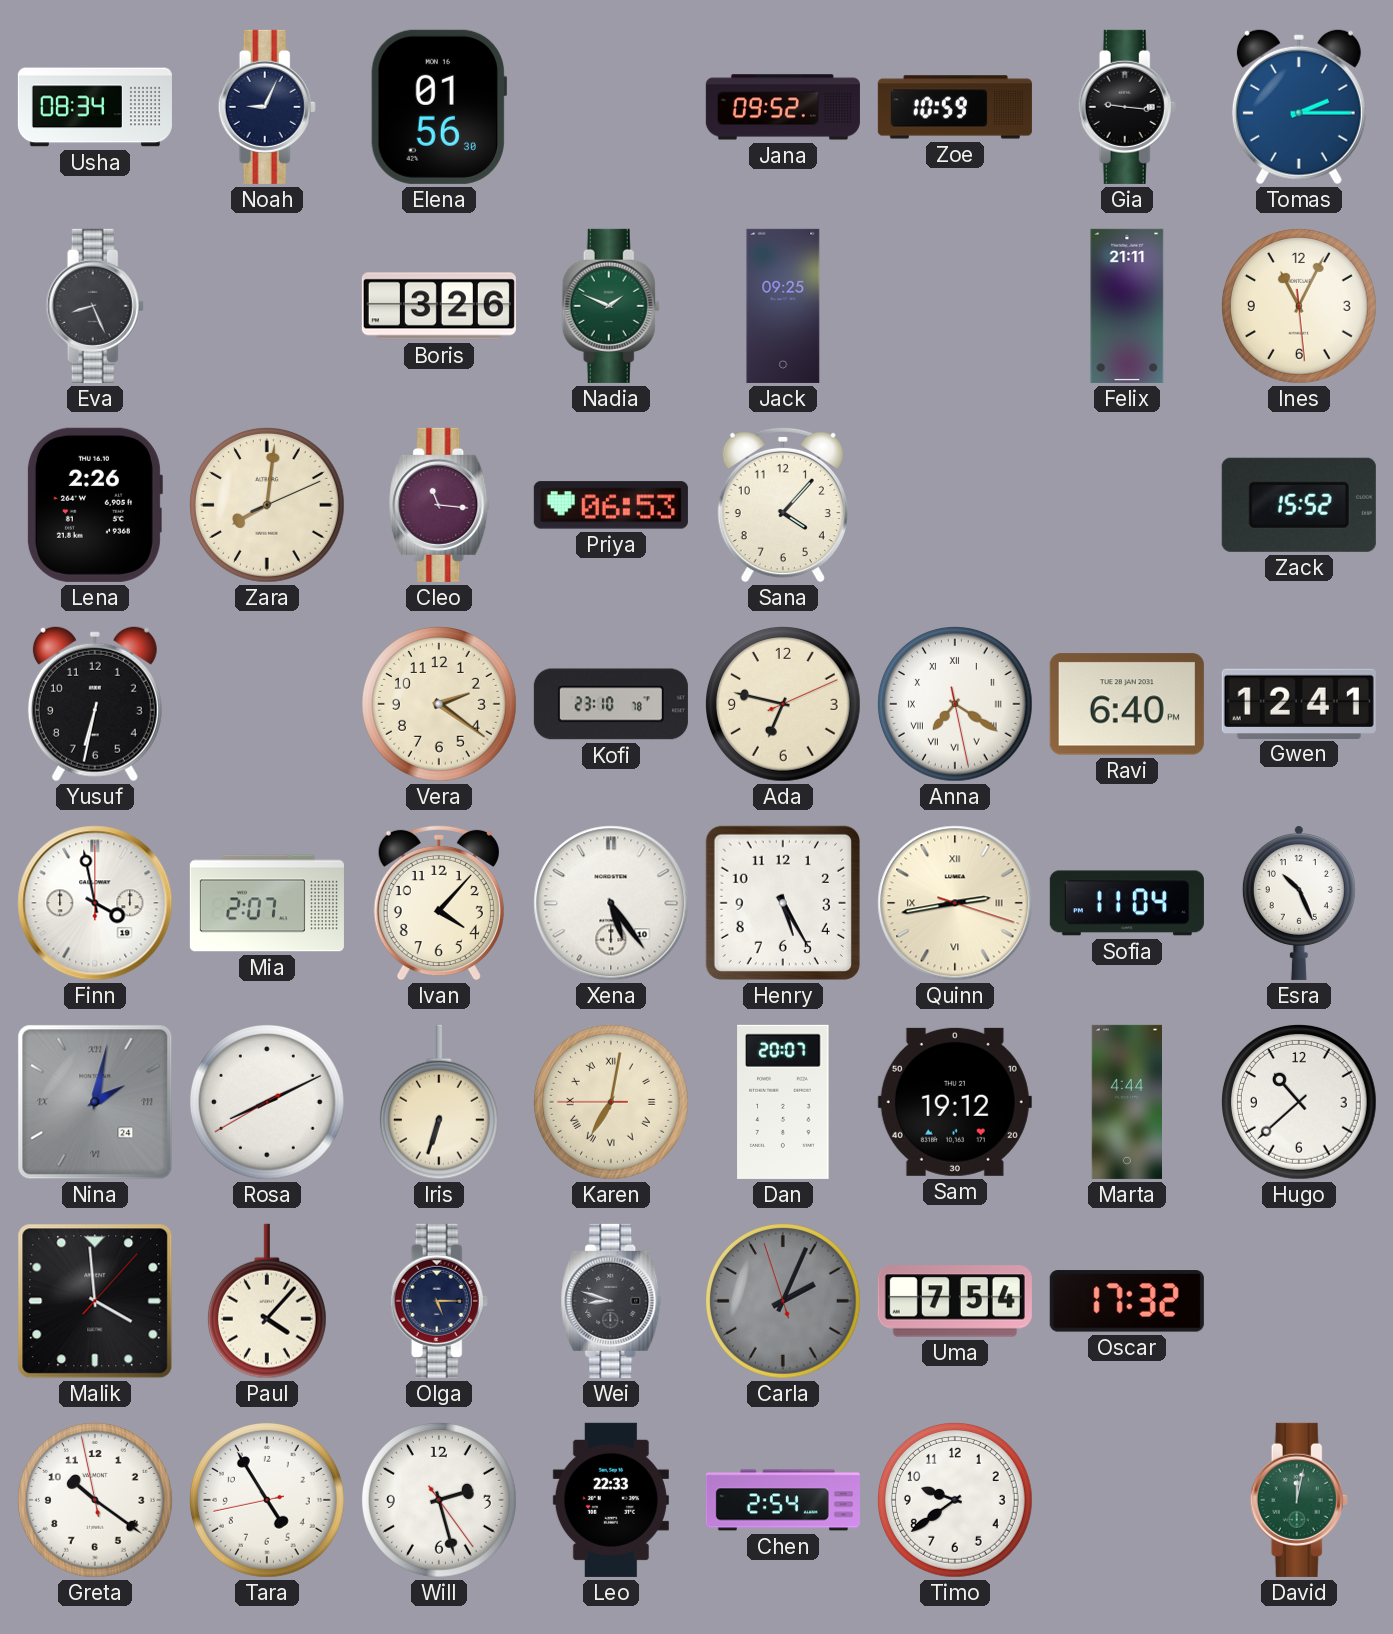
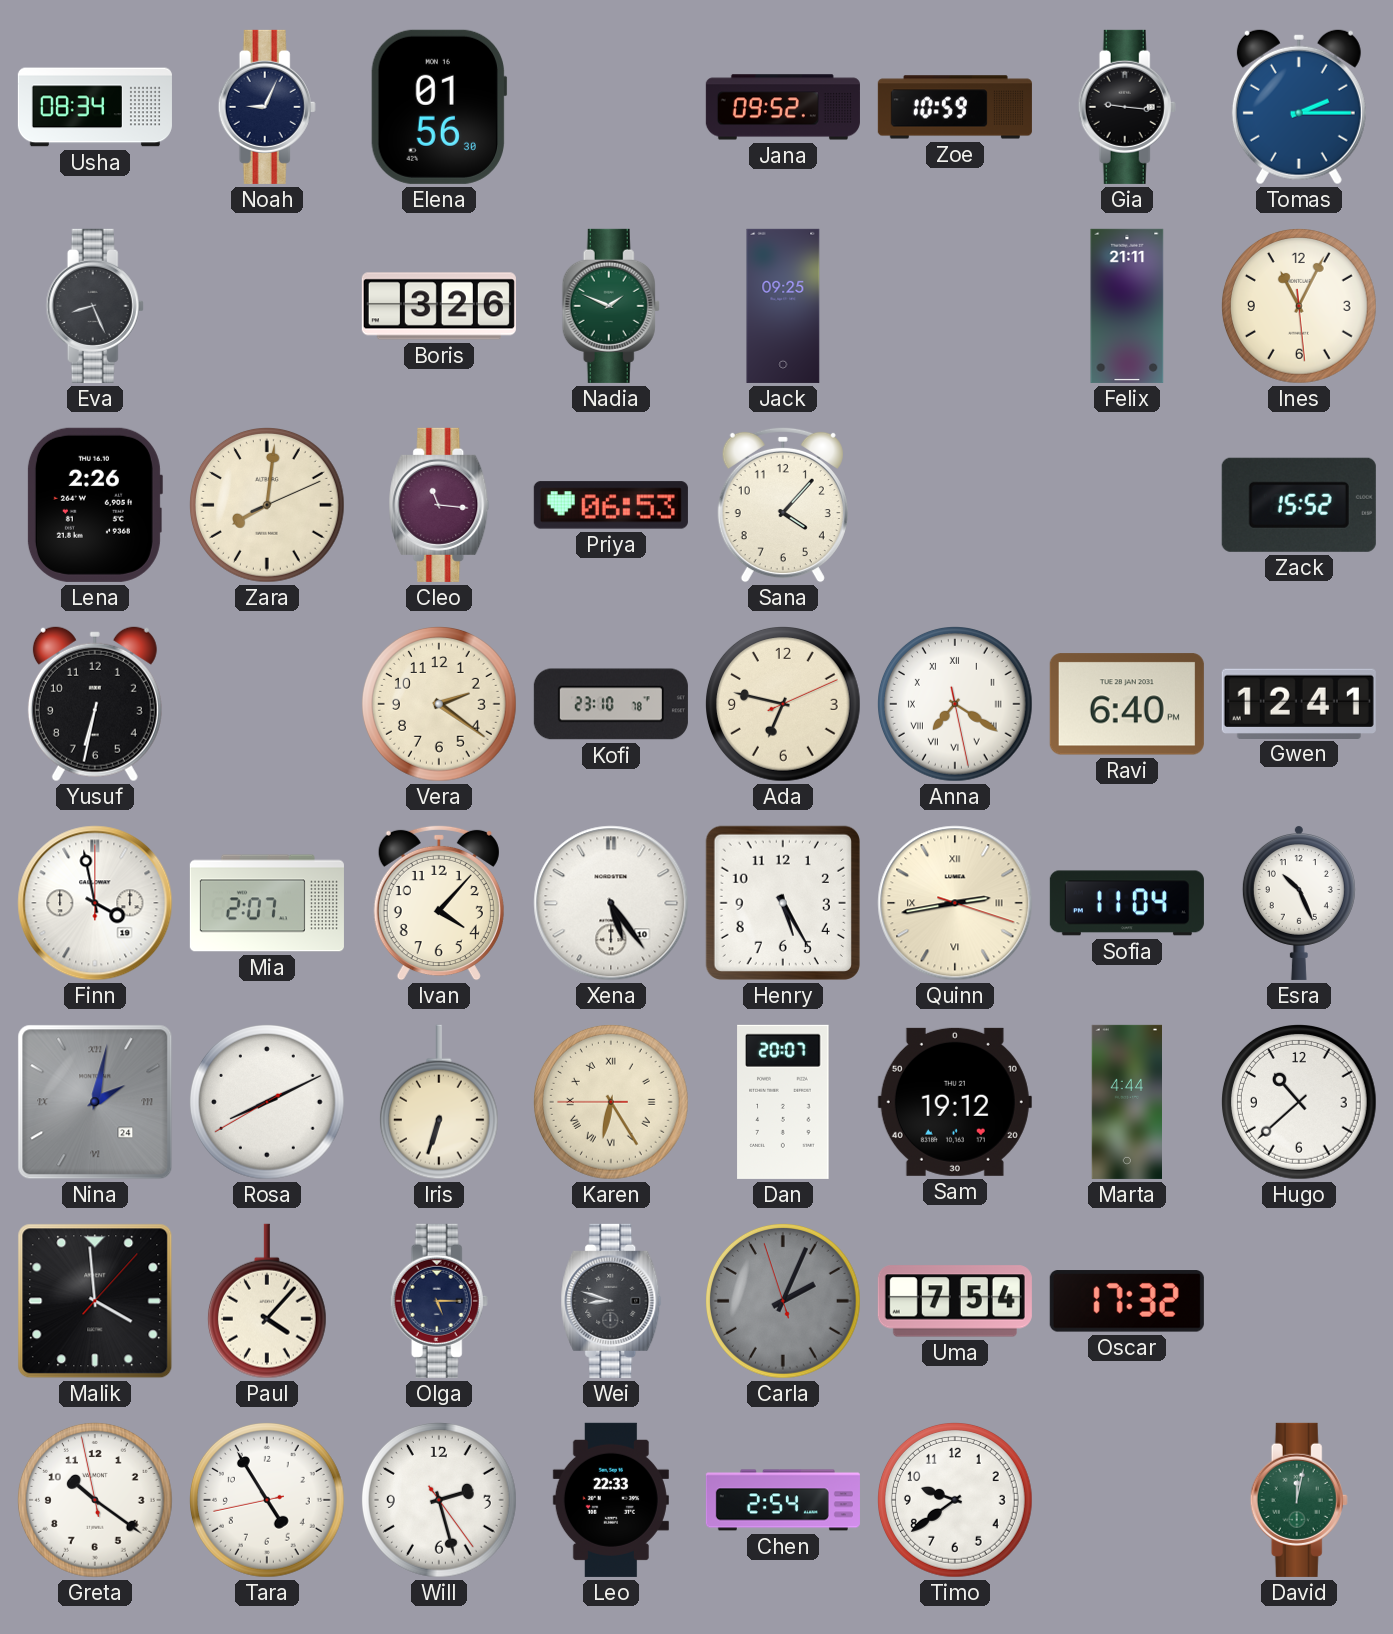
Karen: 7:01 -> 6:24
